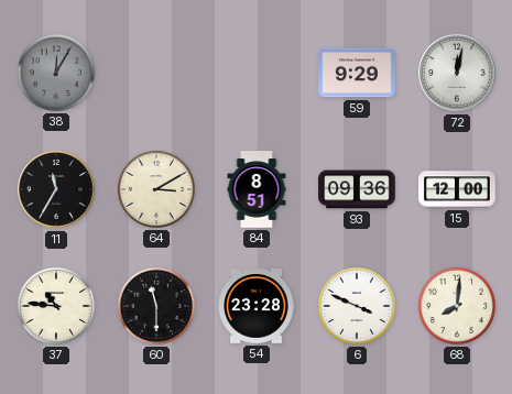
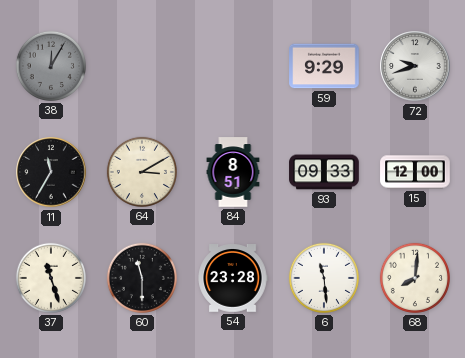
72: 12:02 -> 9:42
93: 09:36 -> 09:33
37: 10:46 -> 11:27
6: 3:49 -> 11:29
